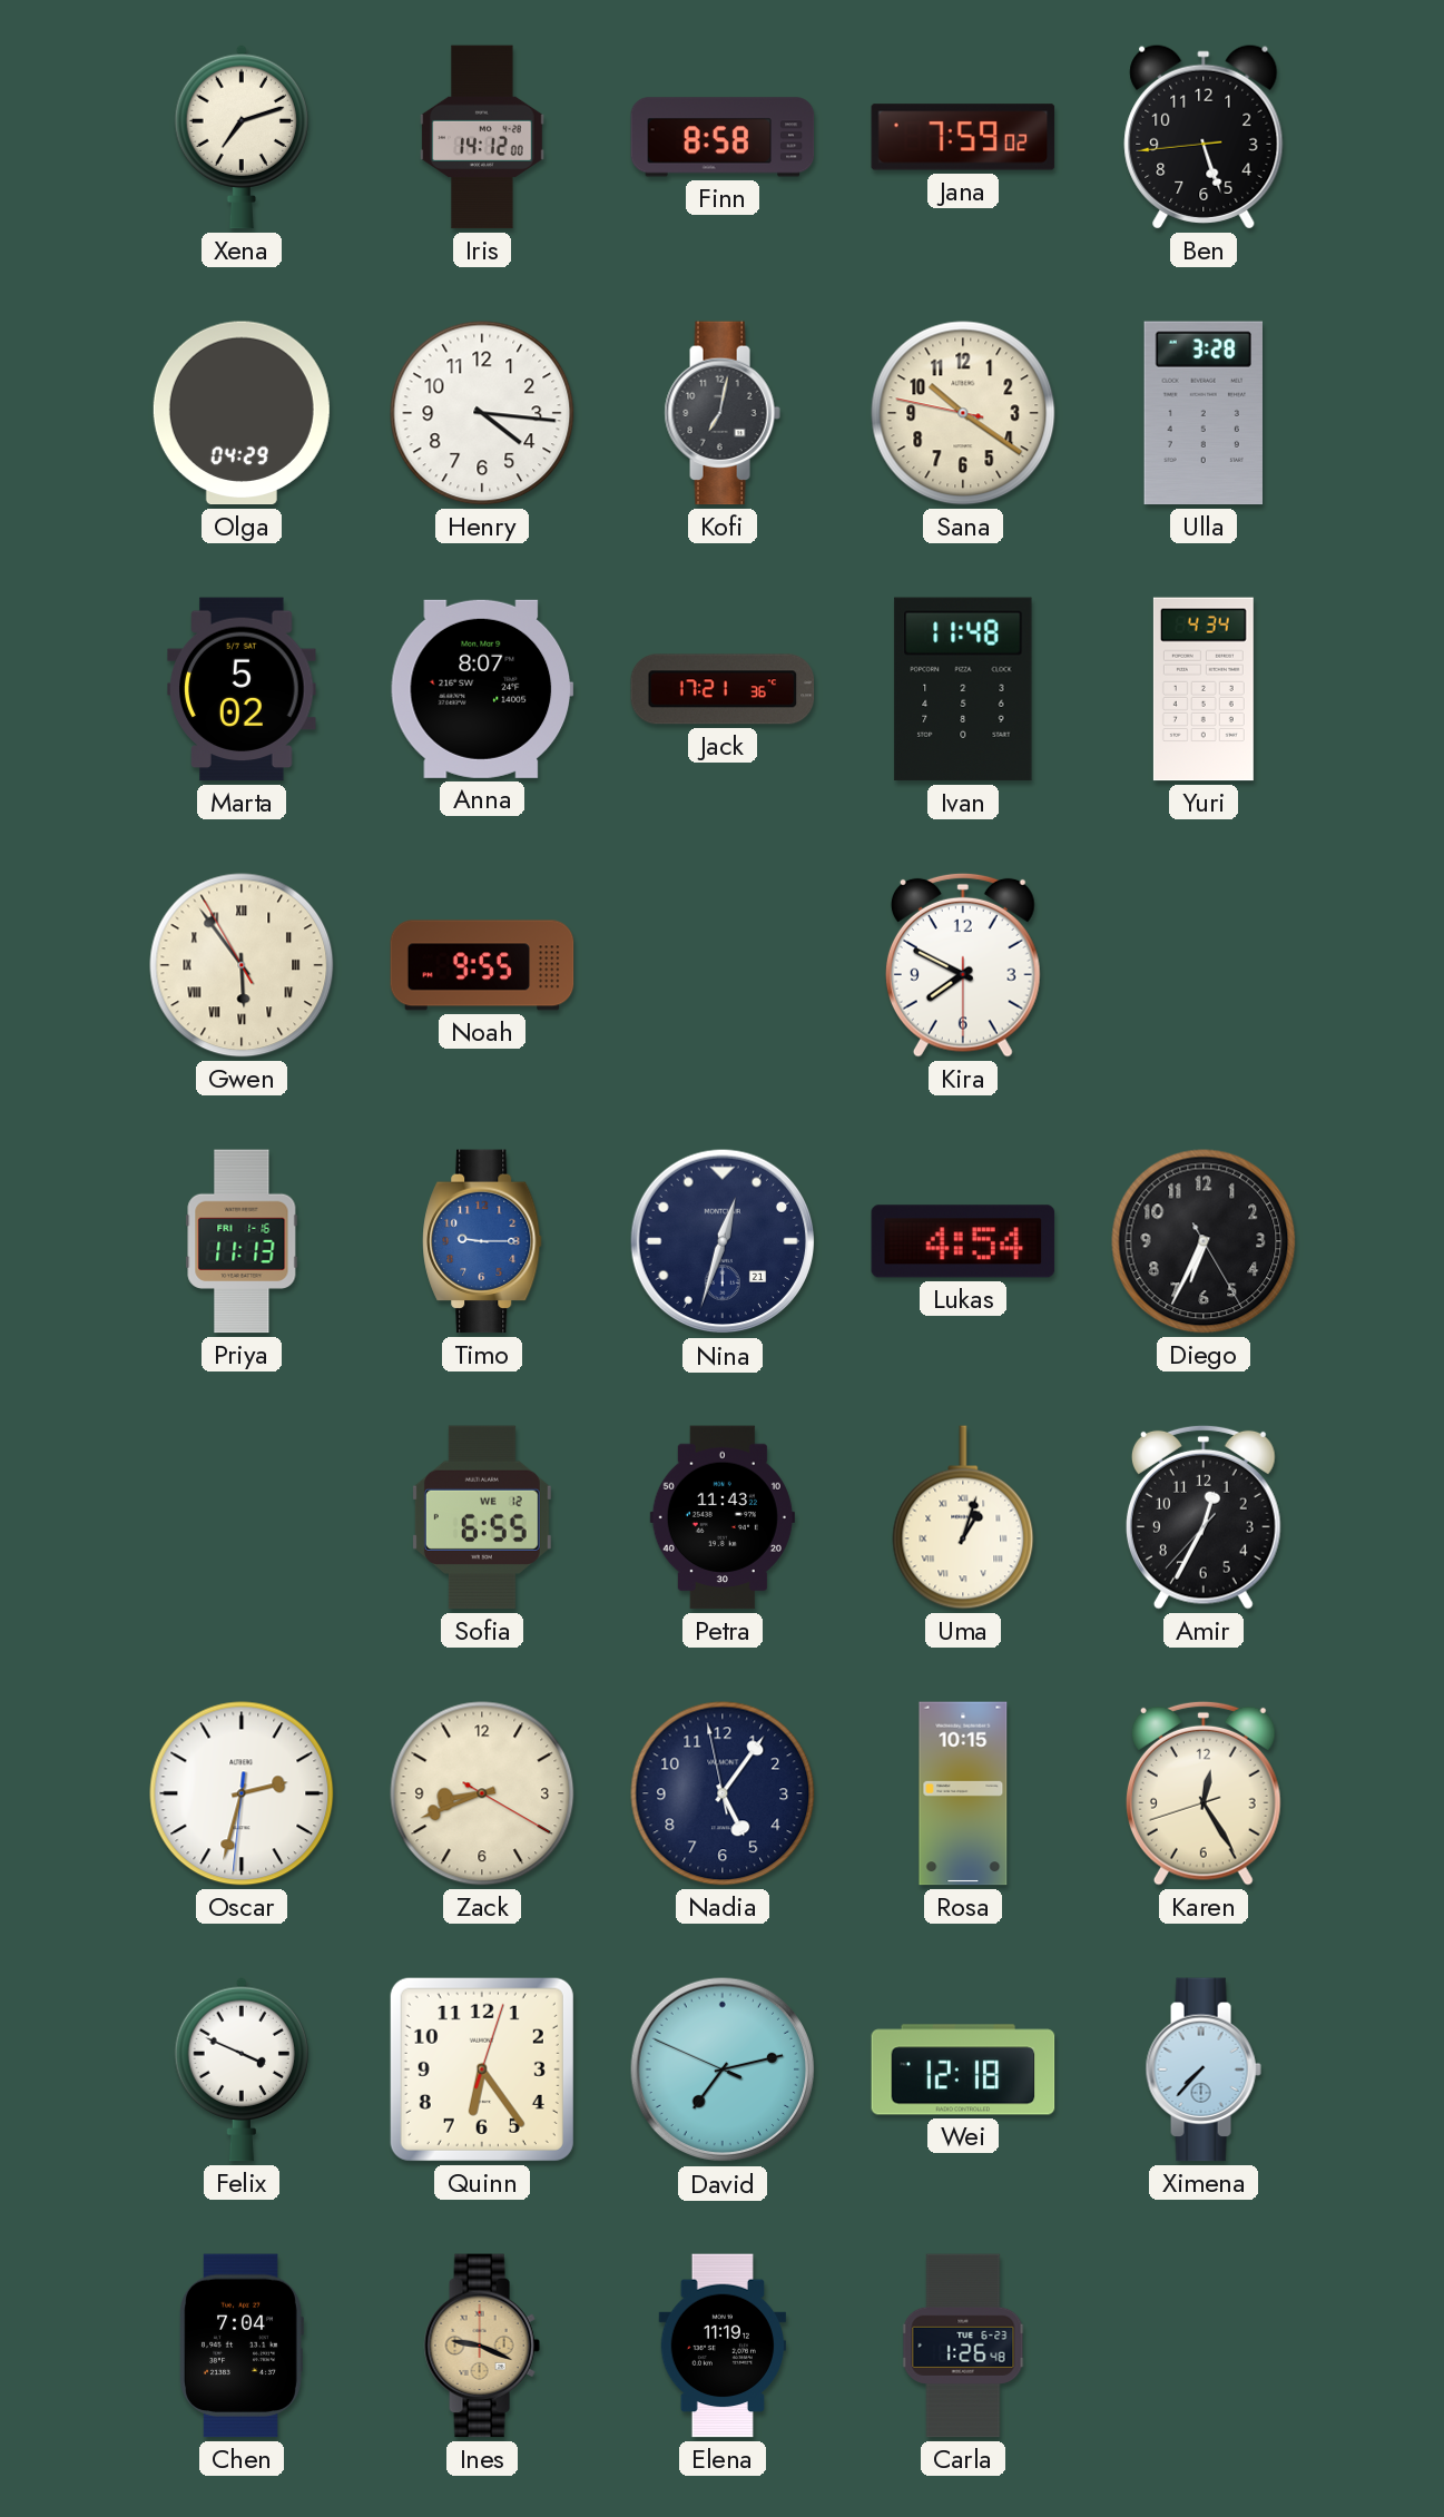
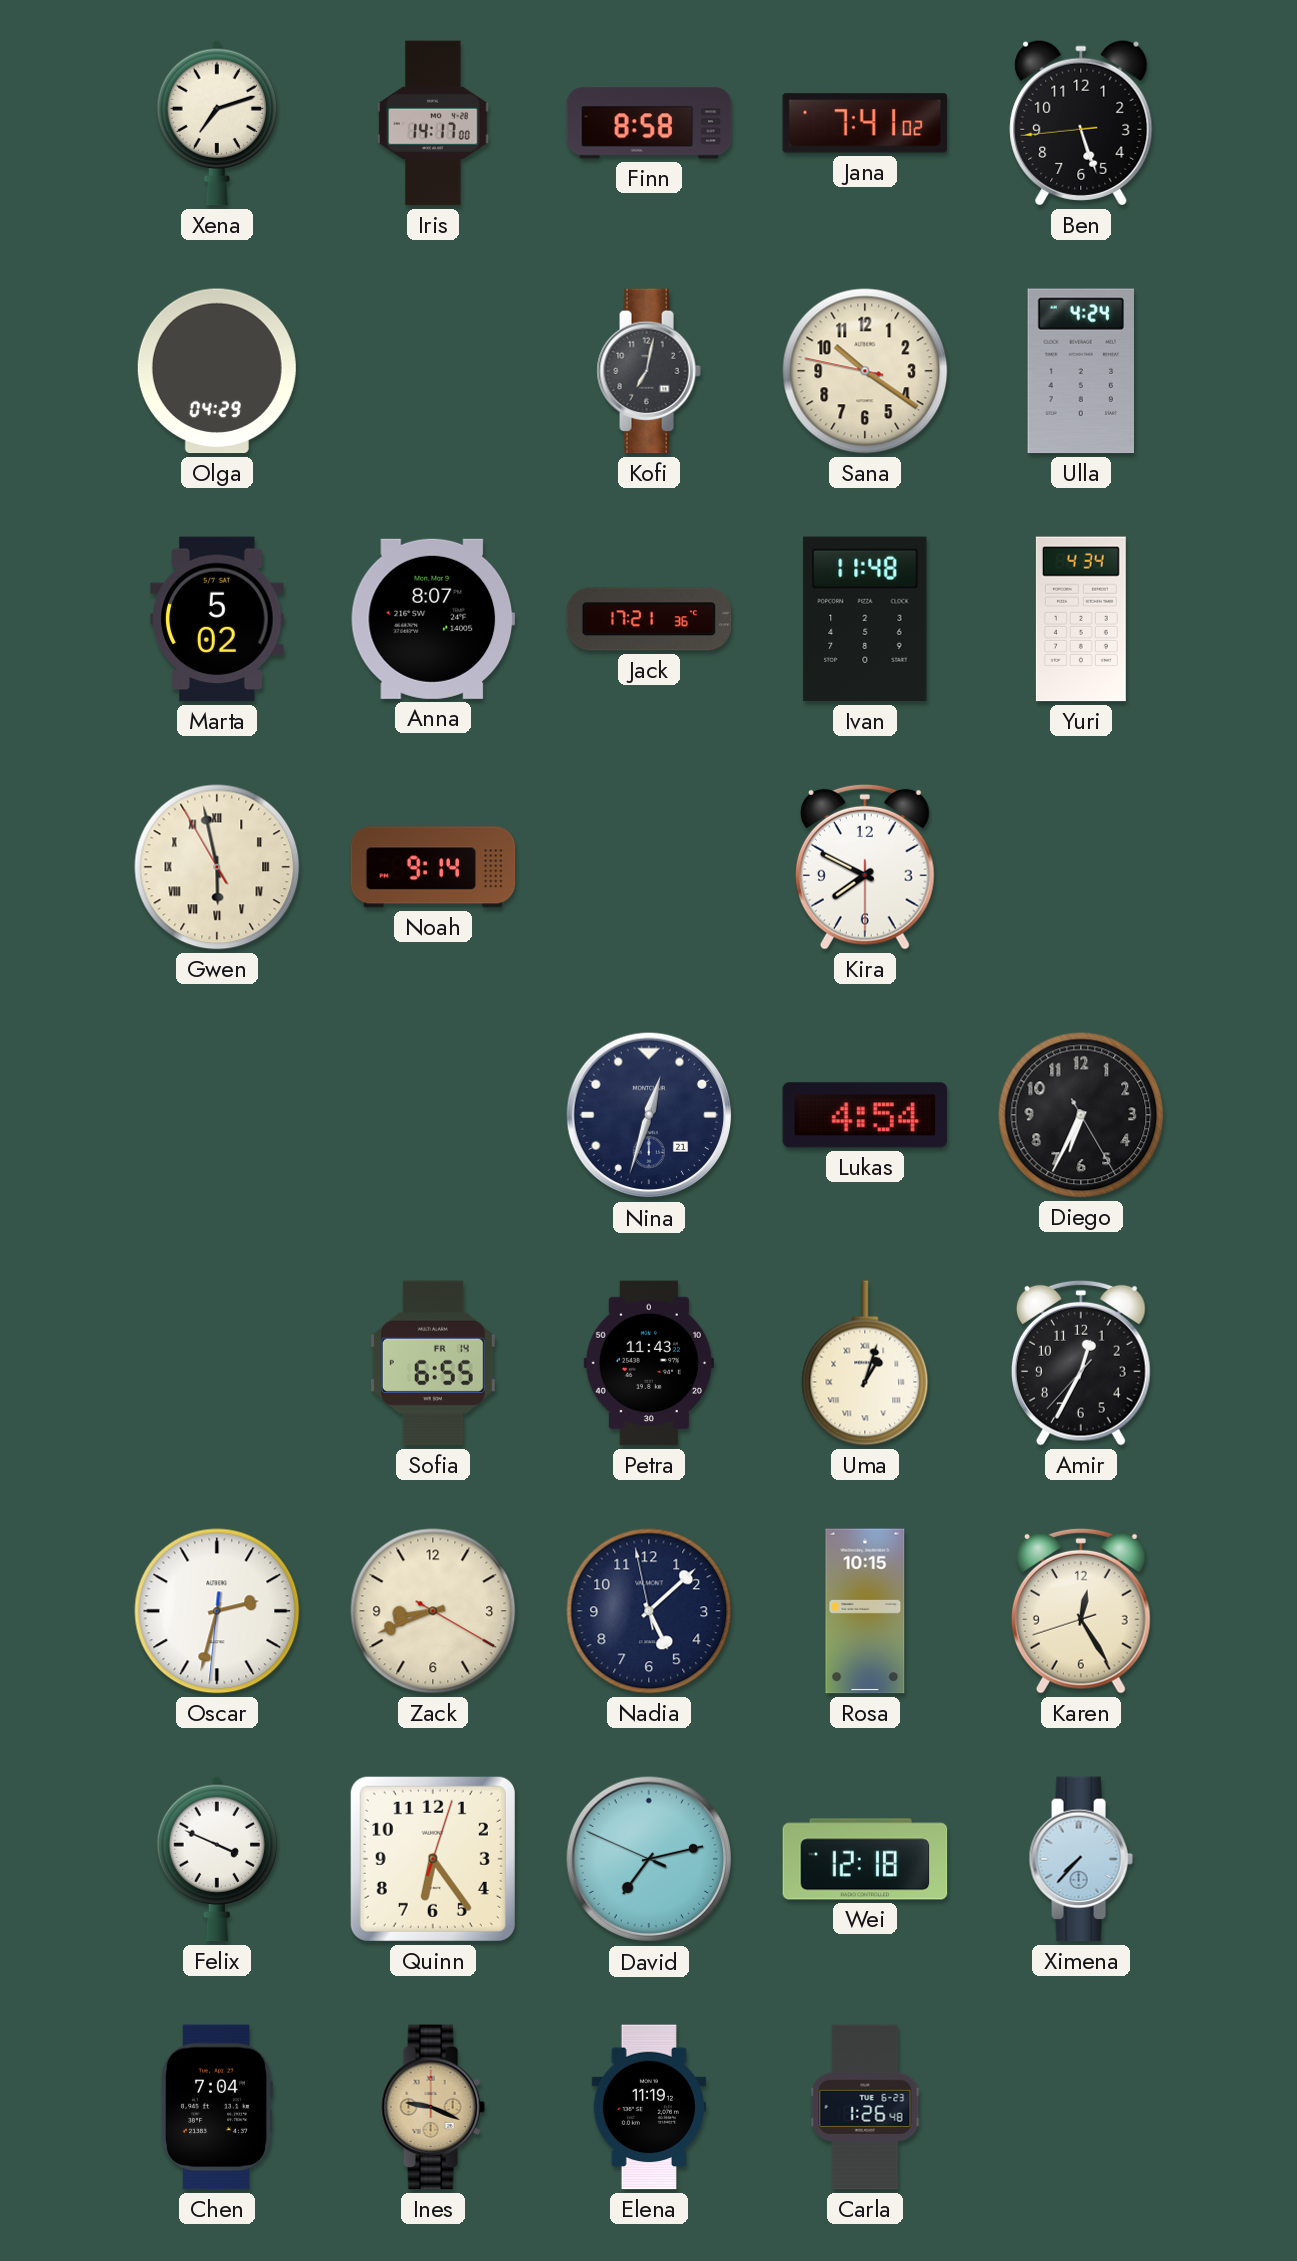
Iris: 14:12 -> 14:17
Jana: 7:59 -> 7:41
Henry: 4:16 -> none
Ulla: 3:28 -> 4:24
Gwen: 5:53 -> 5:57
Noah: 9:55 -> 9:14
Priya: 11:13 -> none
Timo: 9:15 -> none
Sofia date: WE 12 -> FR 14
Nadia: 5:05 -> 5:07
